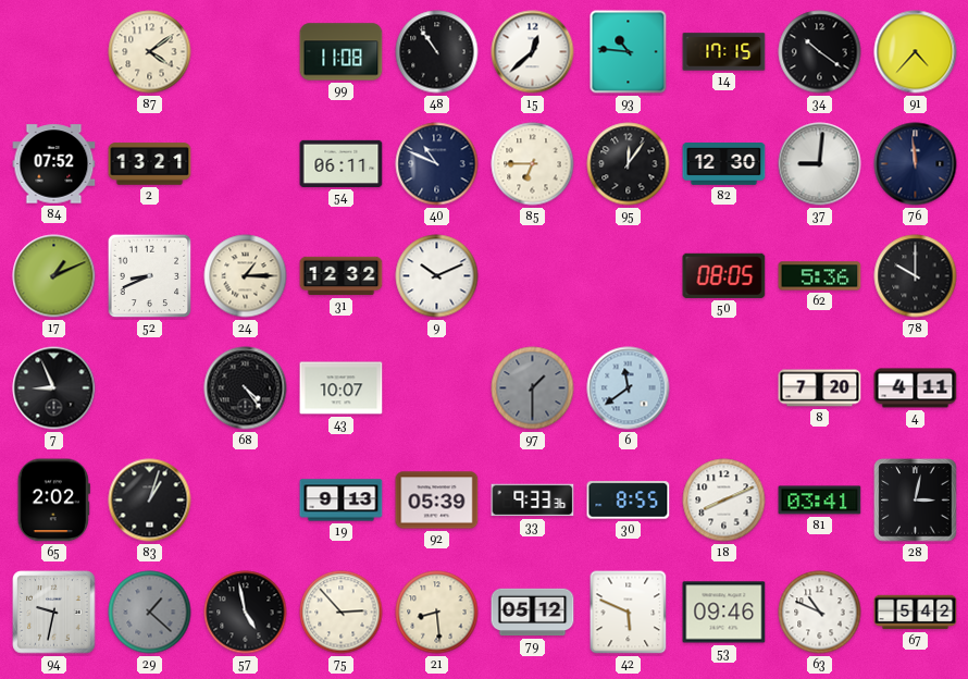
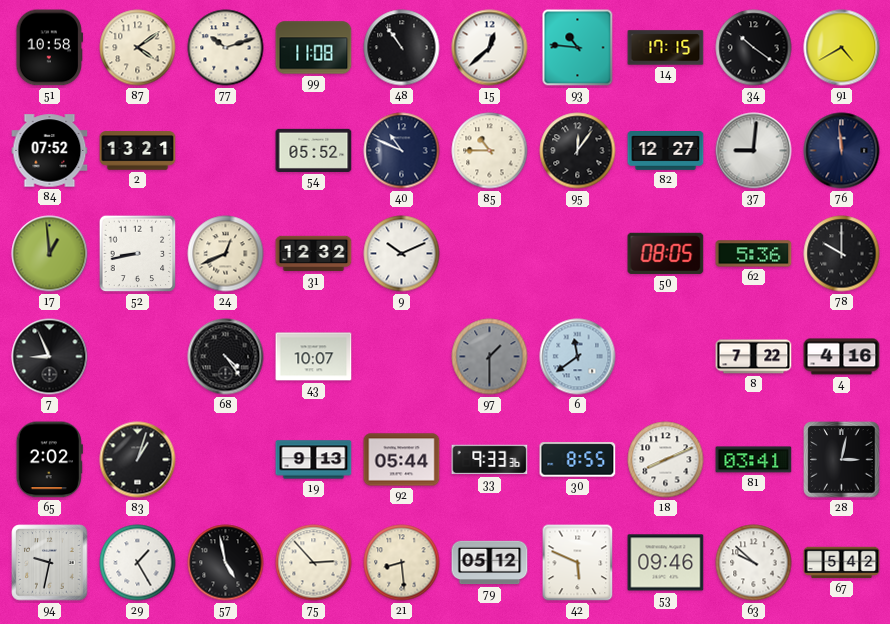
51: none -> 10:58
77: none -> 10:12
91: 4:37 -> 4:40
54: 06:11 -> 05:52
85: 6:45 -> 10:45
82: 12:30 -> 12:27
17: 1:11 -> 12:59
52: 8:41 -> 8:43
24: 1:15 -> 12:41
8: 7:20 -> 7:22
4: 4:11 -> 4:16
92: 05:39 -> 05:44
29: 1:22 -> 1:25
29 dial: grey -> white
63: 10:49 -> 9:52
